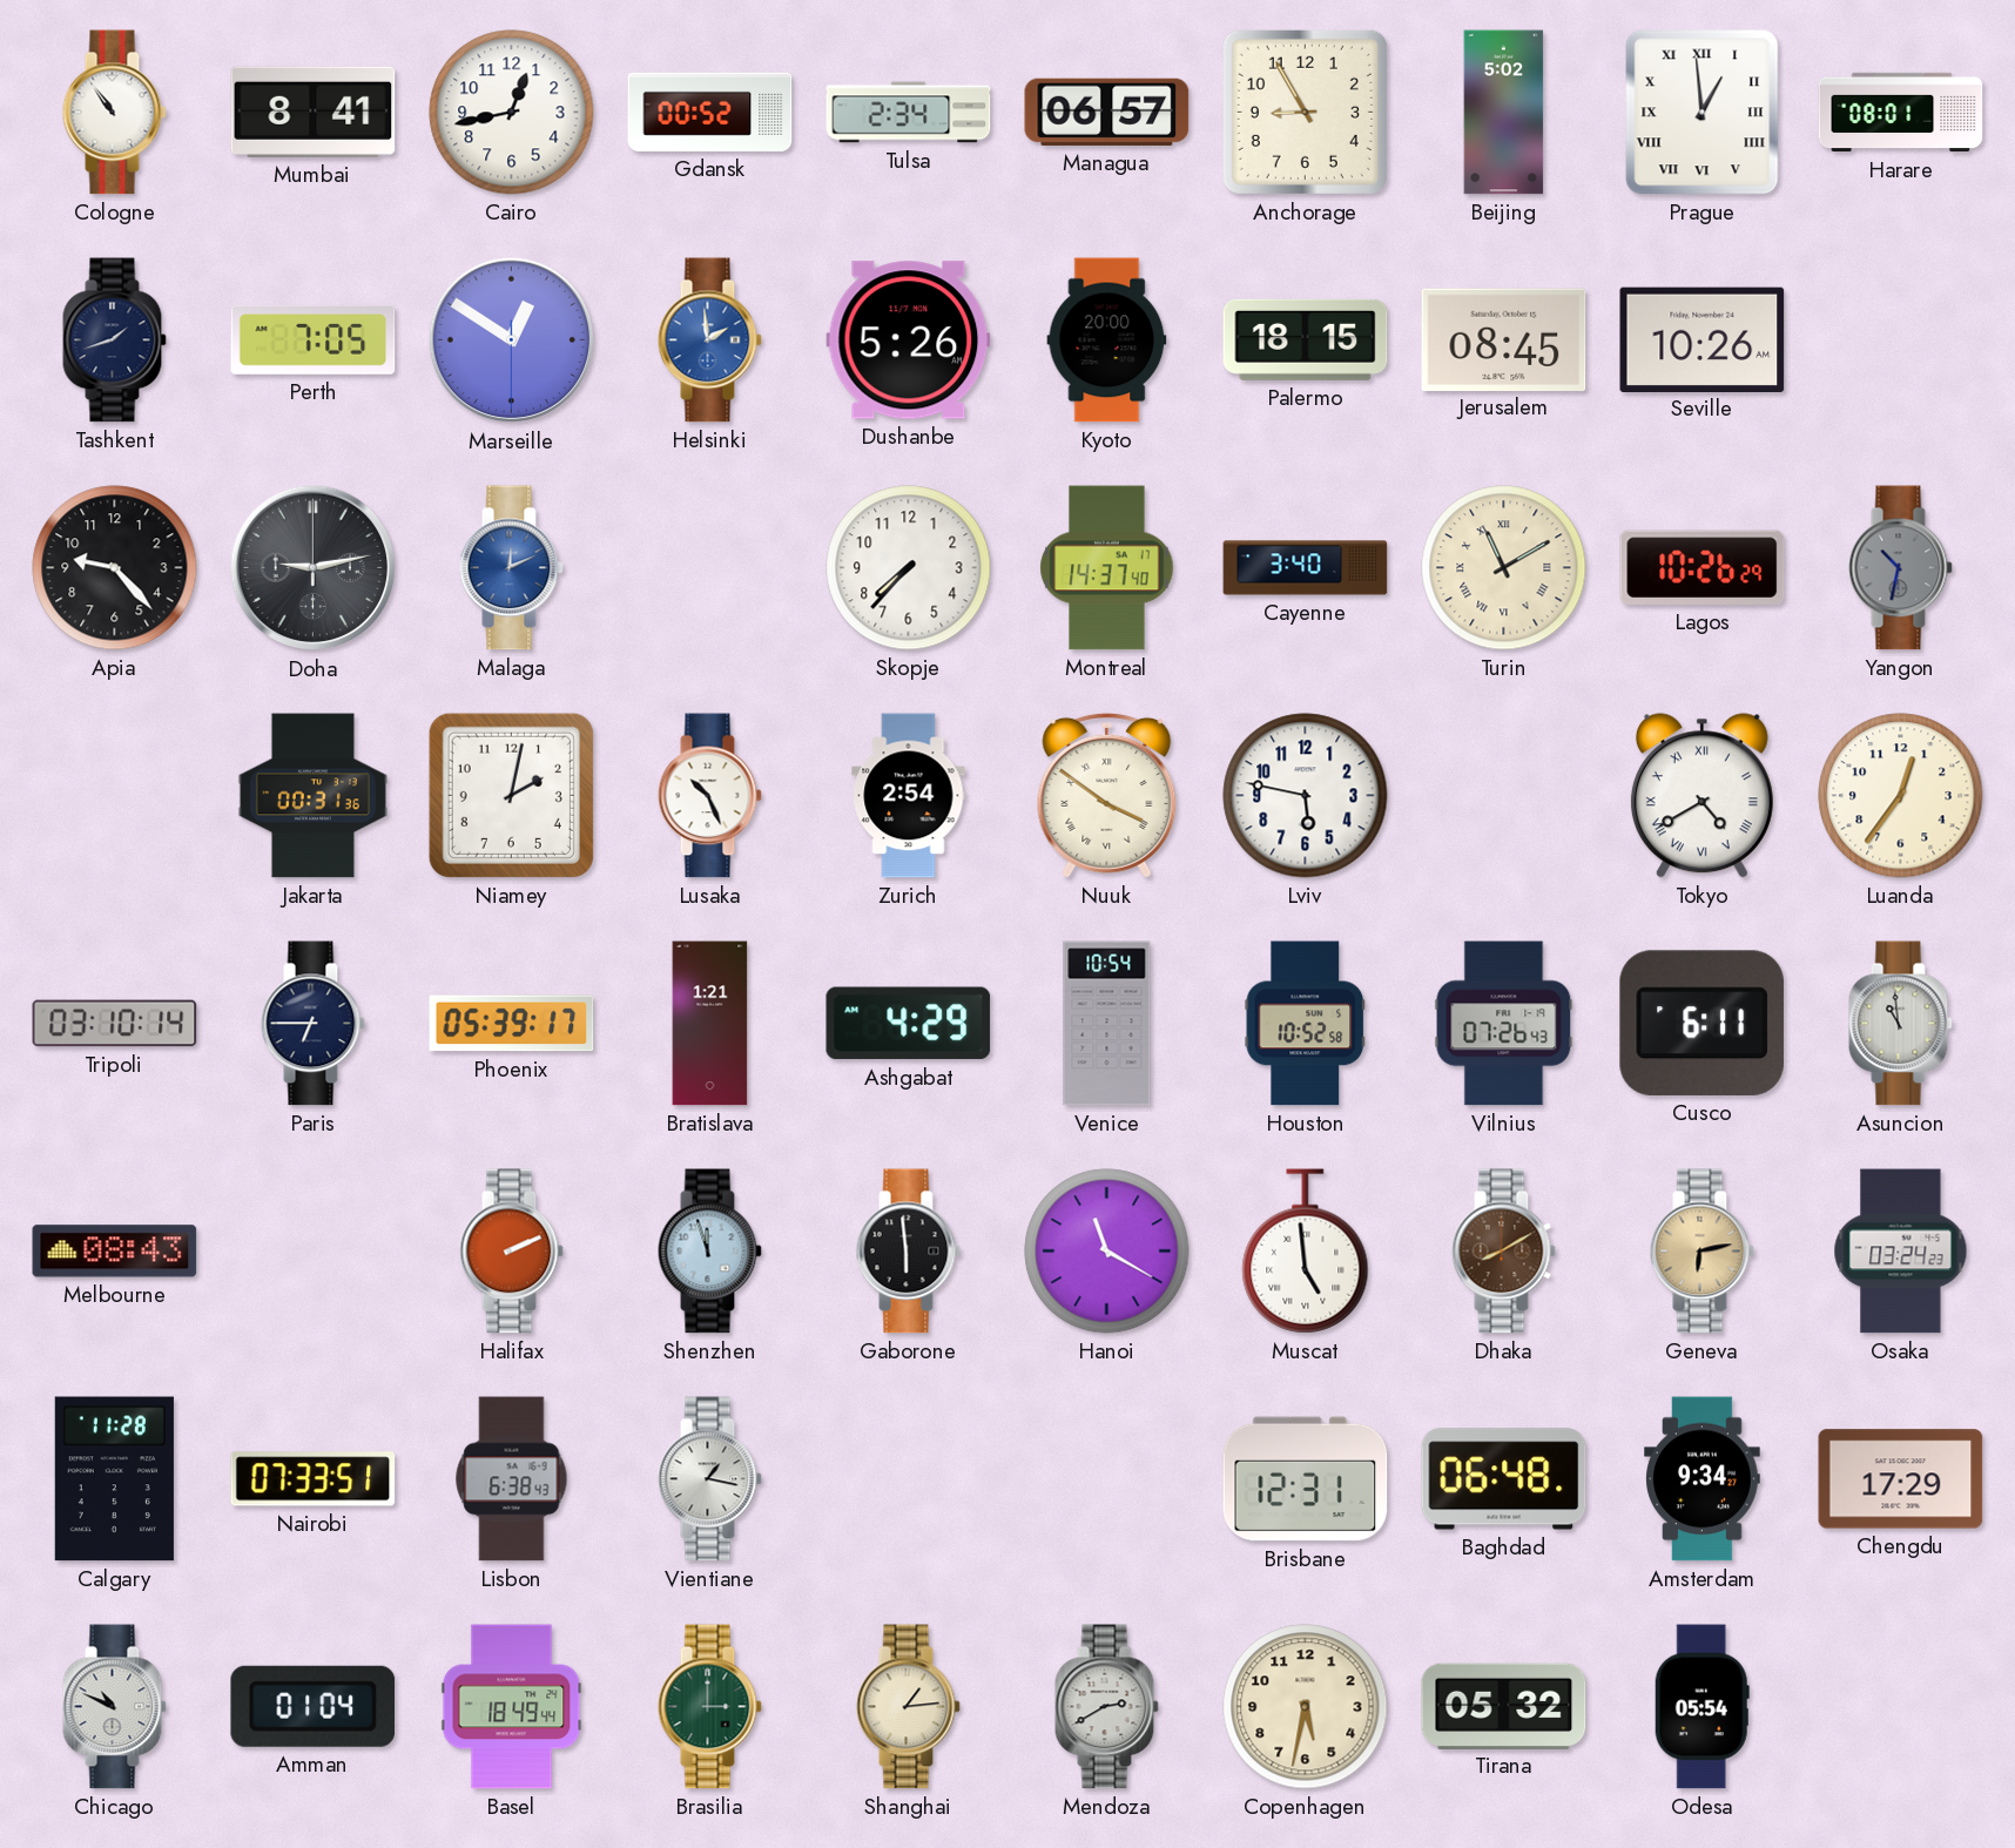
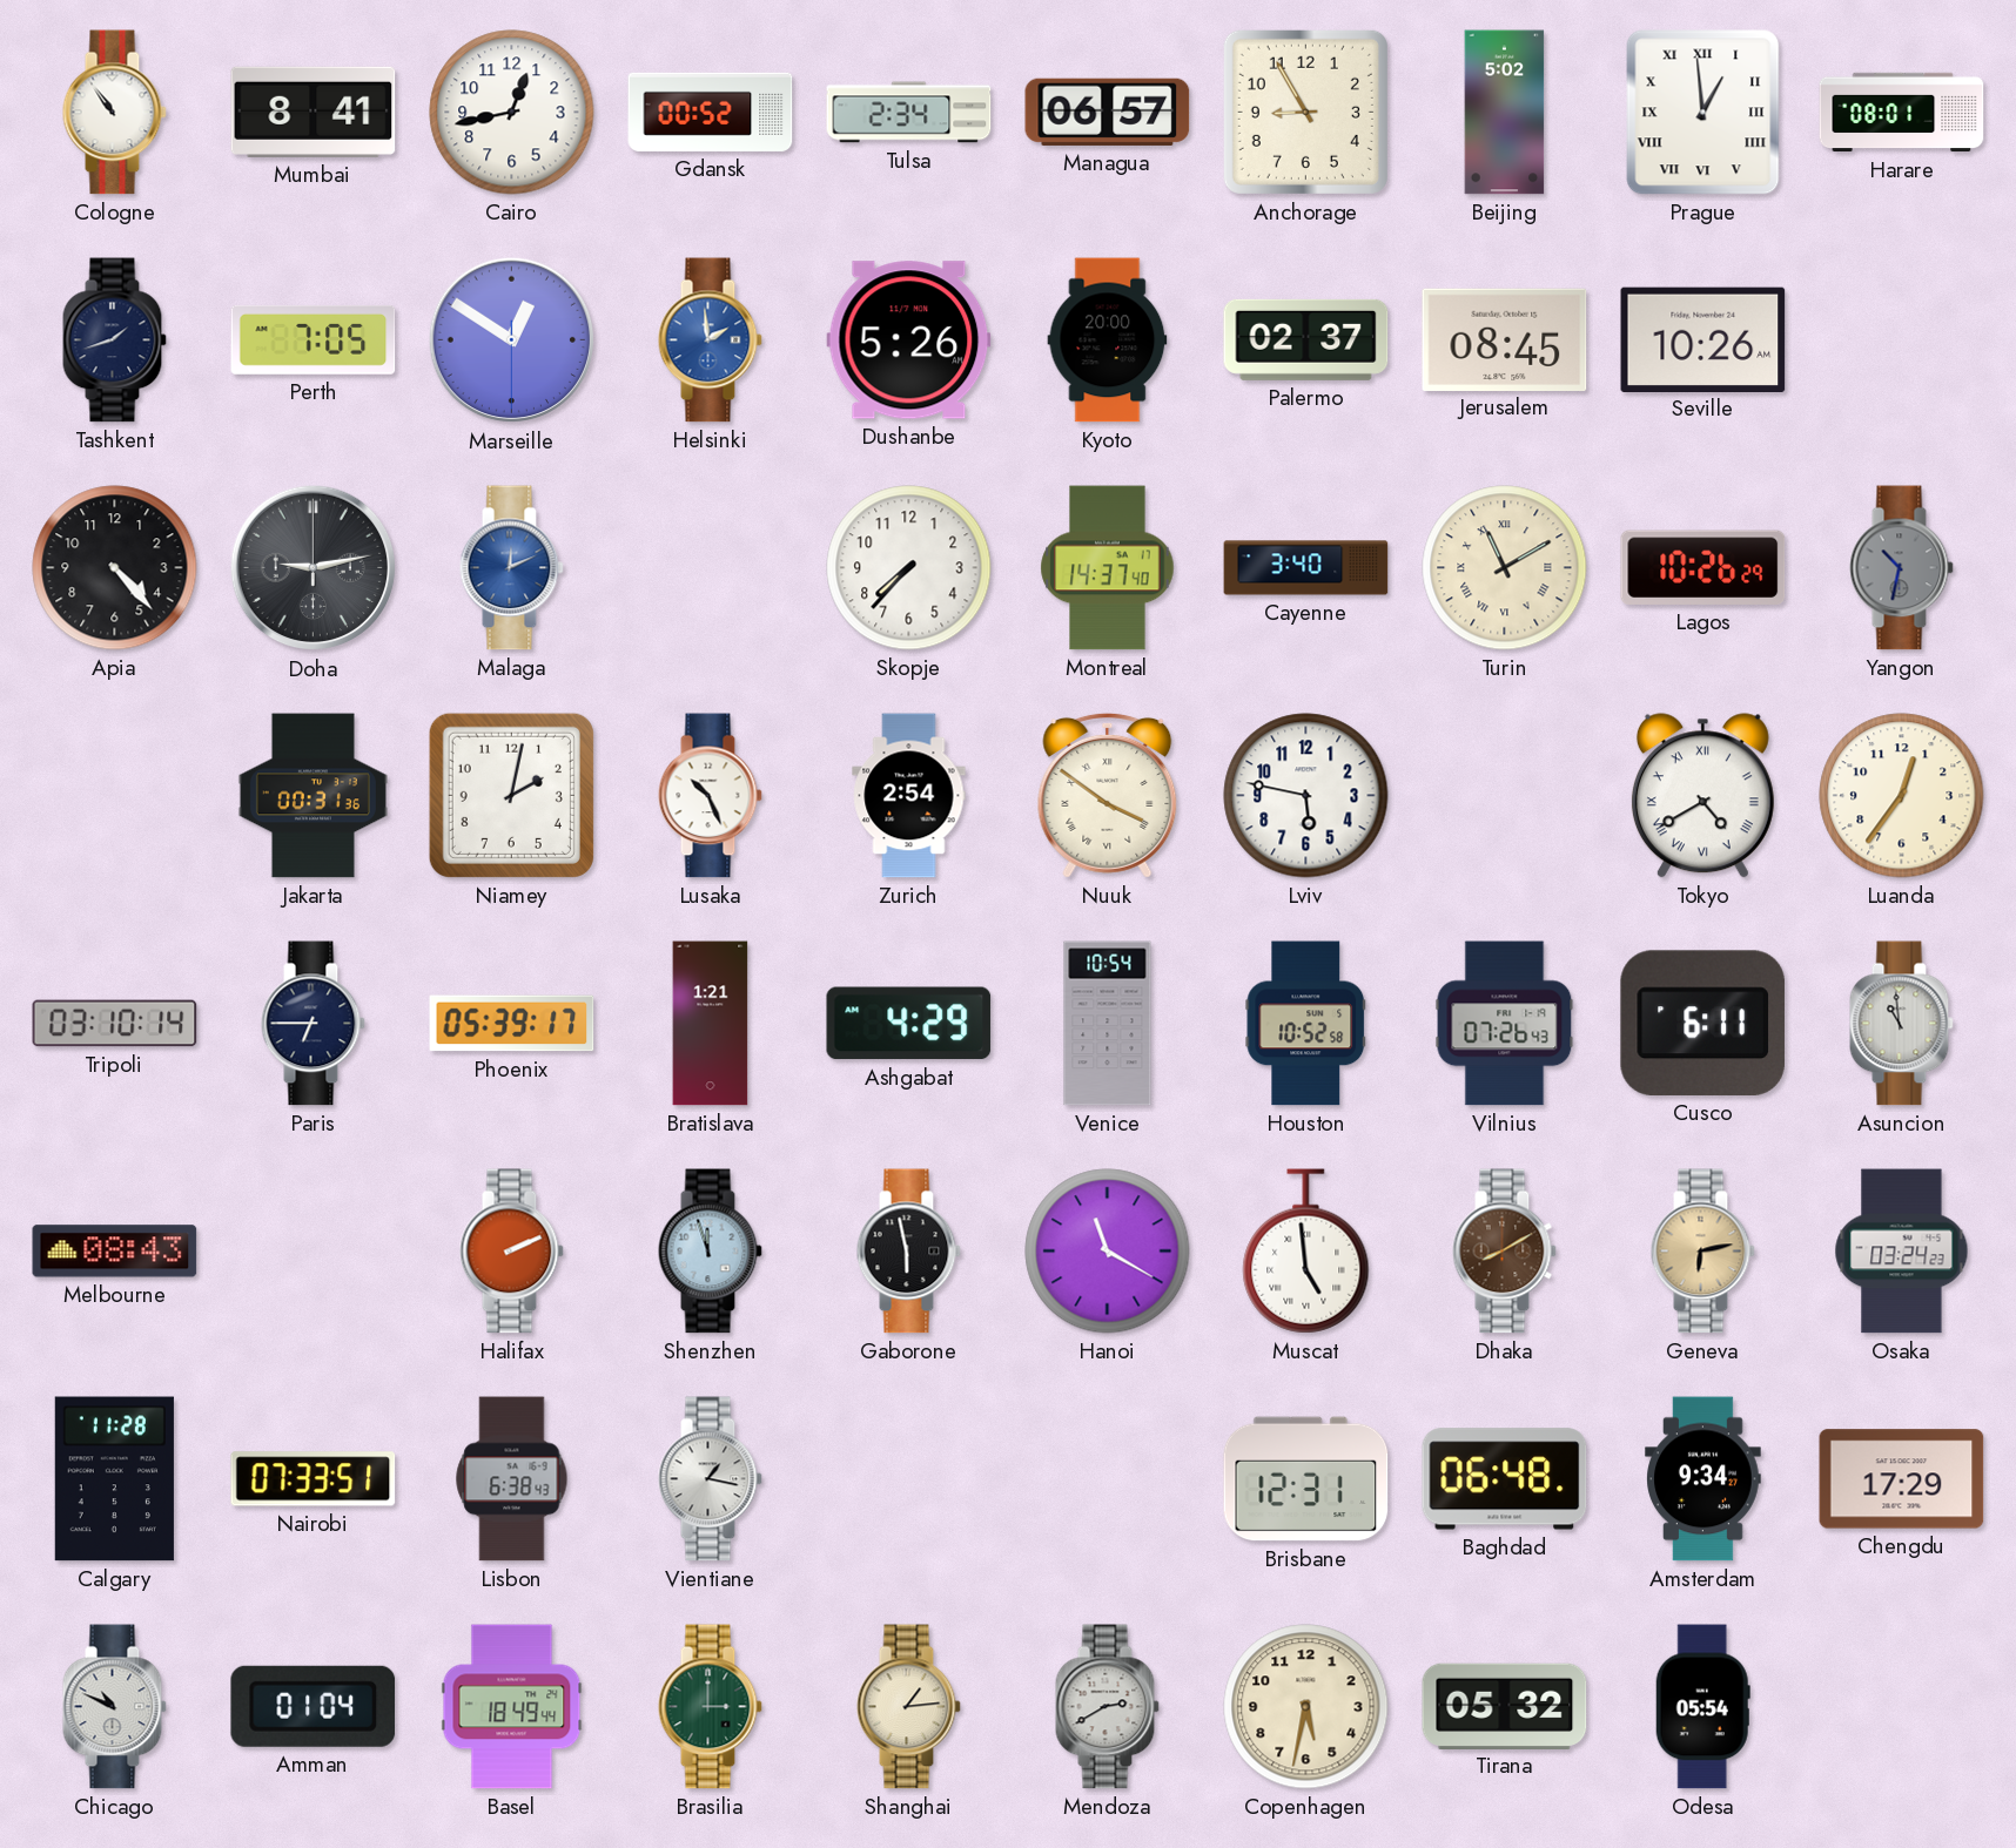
Palermo: 18:15 -> 02:37
Apia: 9:23 -> 4:23
Gaborone: 5:59 -> 5:58
